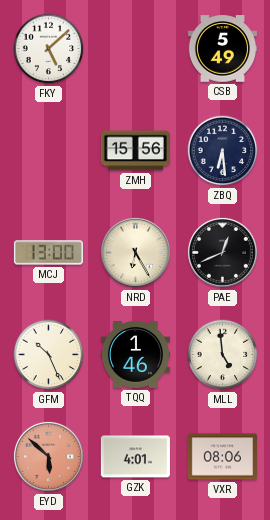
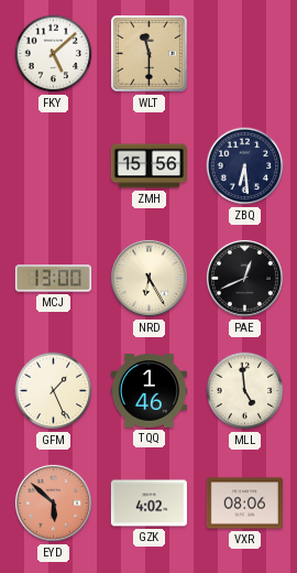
WLT: none -> 11:30
CSB: 5:49 -> none
GFM: 10:26 -> 1:26
GZK: 4:01 -> 4:02
